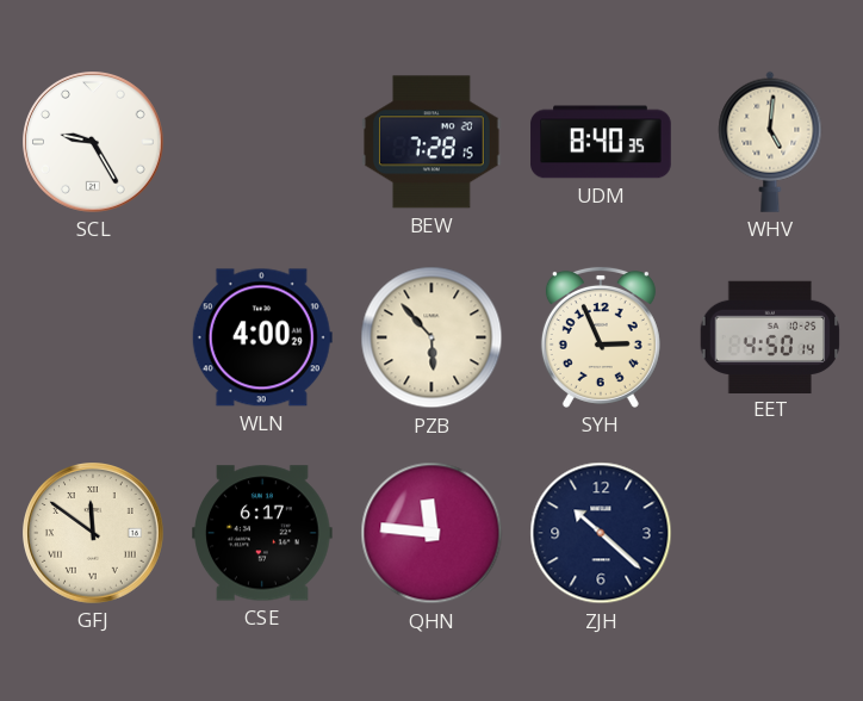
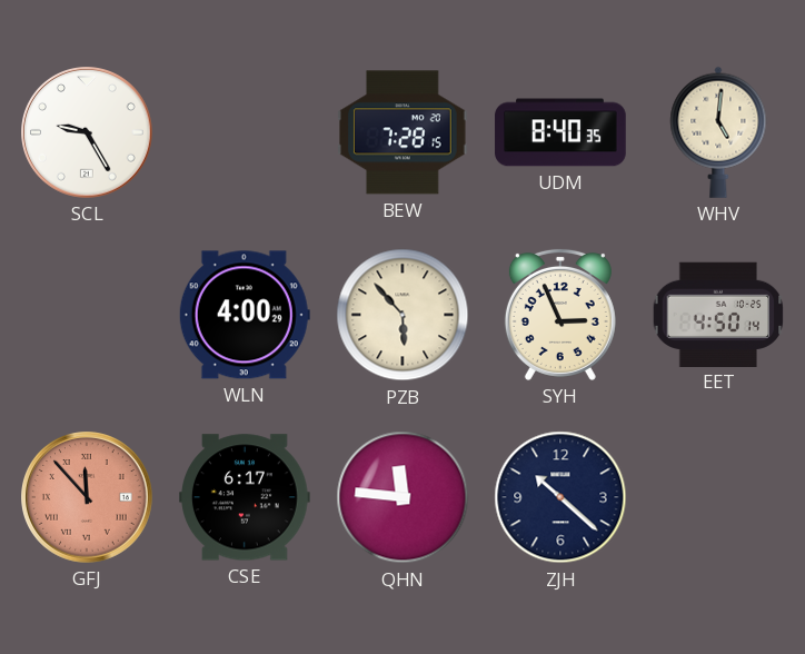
GFJ: 11:51 -> 11:53
GFJ dial: cream -> salmon
